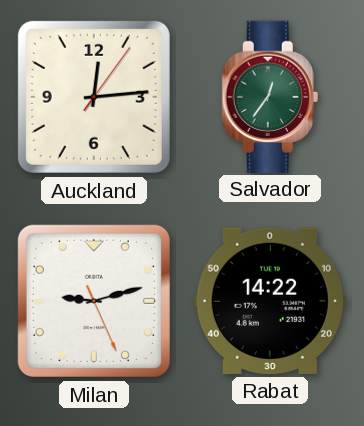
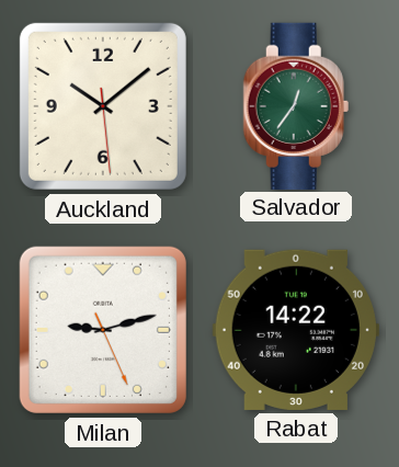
Auckland: 12:14 -> 10:08
